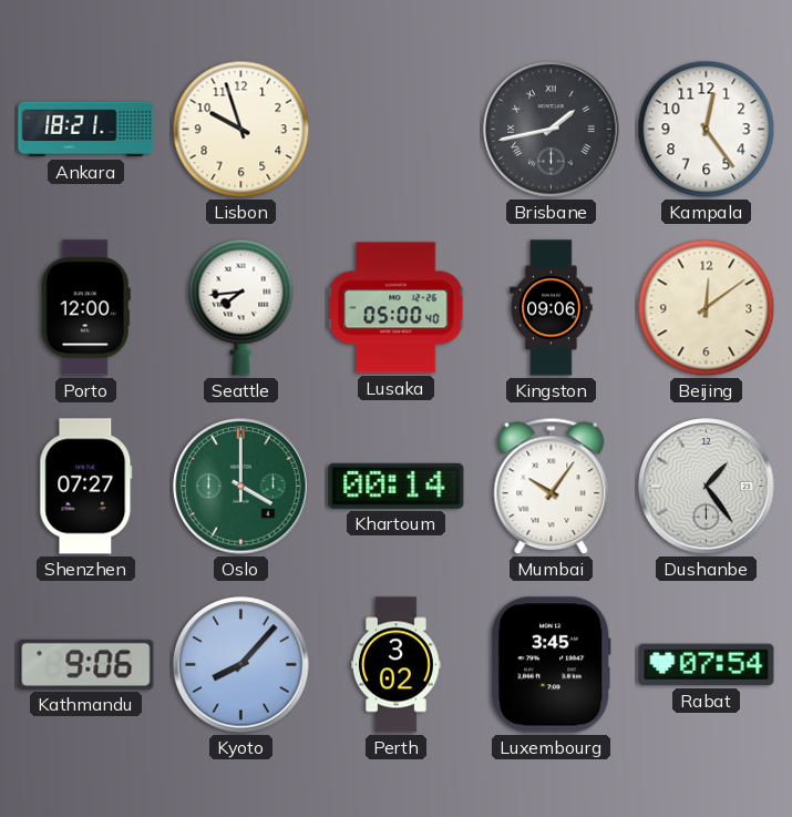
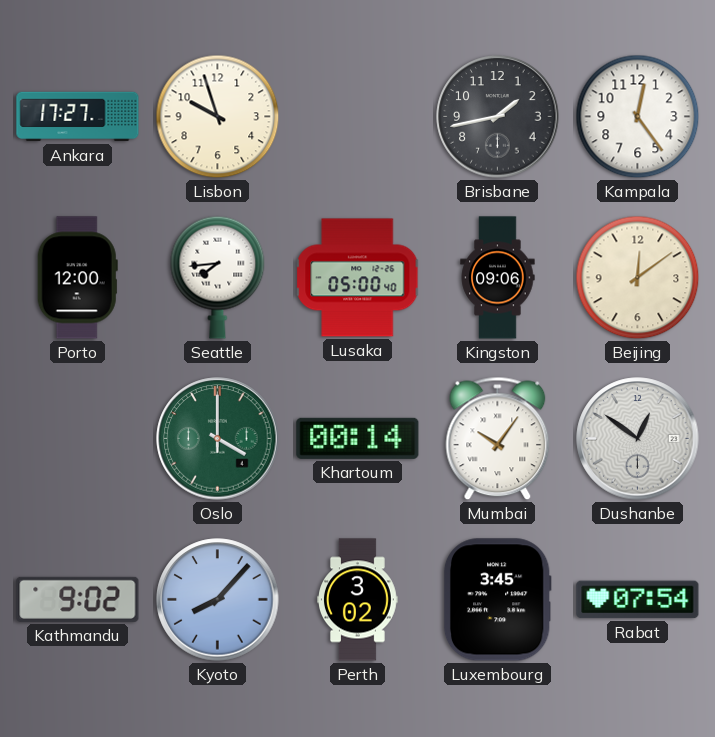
Ankara: 18:21 -> 17:27
Brisbane numerals: Roman -> Arabic
Shenzhen: 07:27 -> none
Dushanbe: 1:24 -> 12:51
Kathmandu: 9:06 -> 9:02
